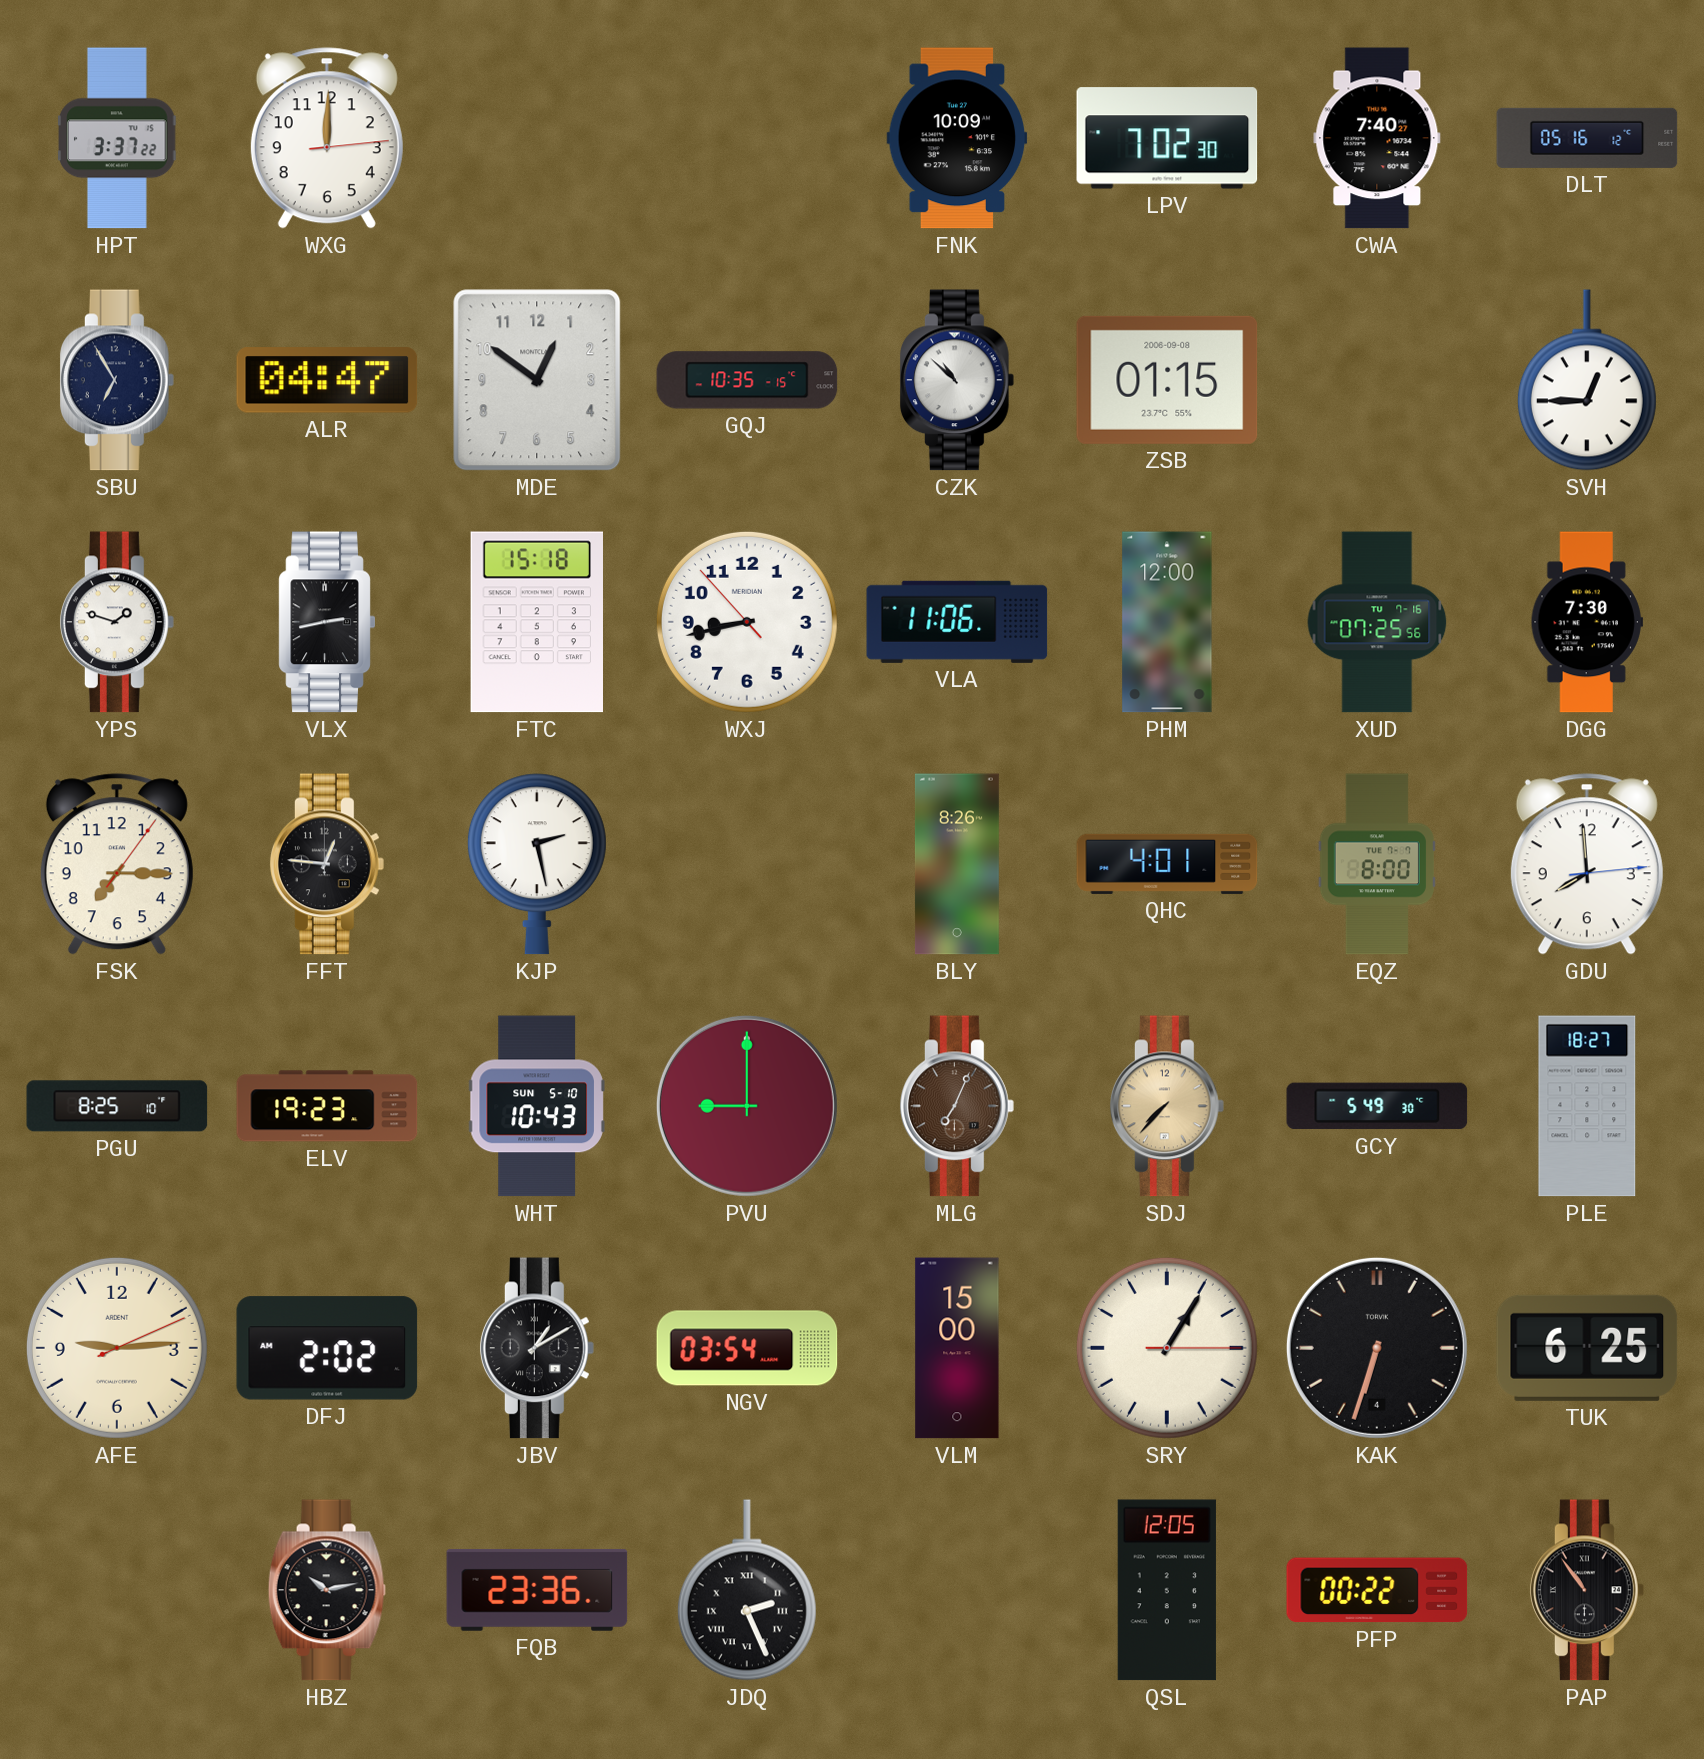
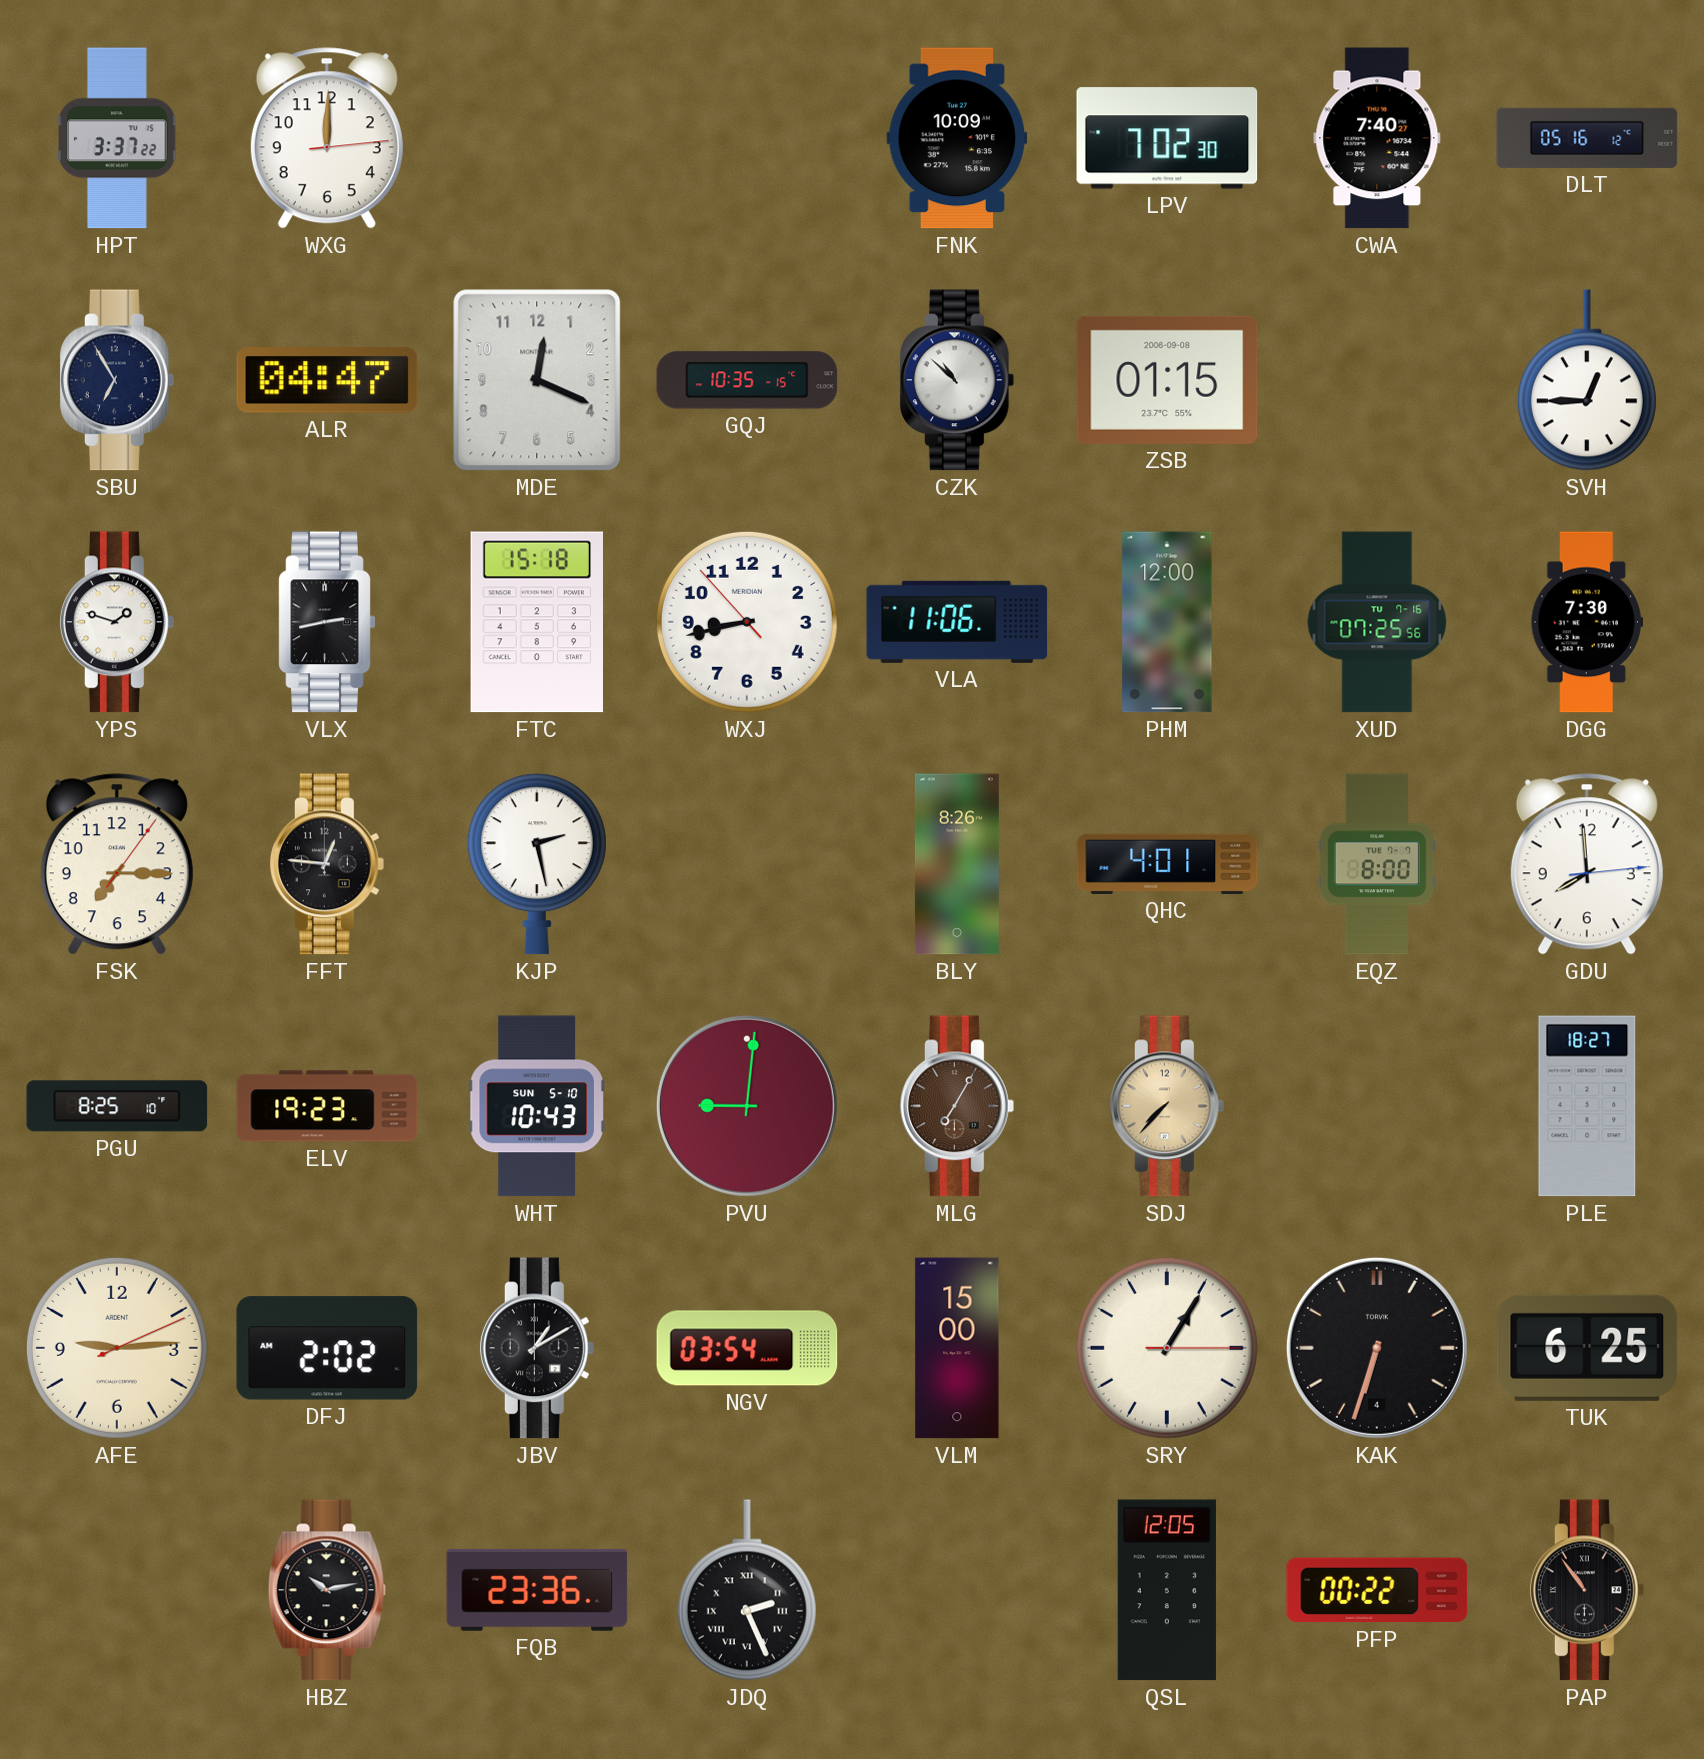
MDE: 12:51 -> 12:19
PVU: 9:00 -> 9:01
MLG: 7:04 -> 7:05
GCY: 5:49 -> none
